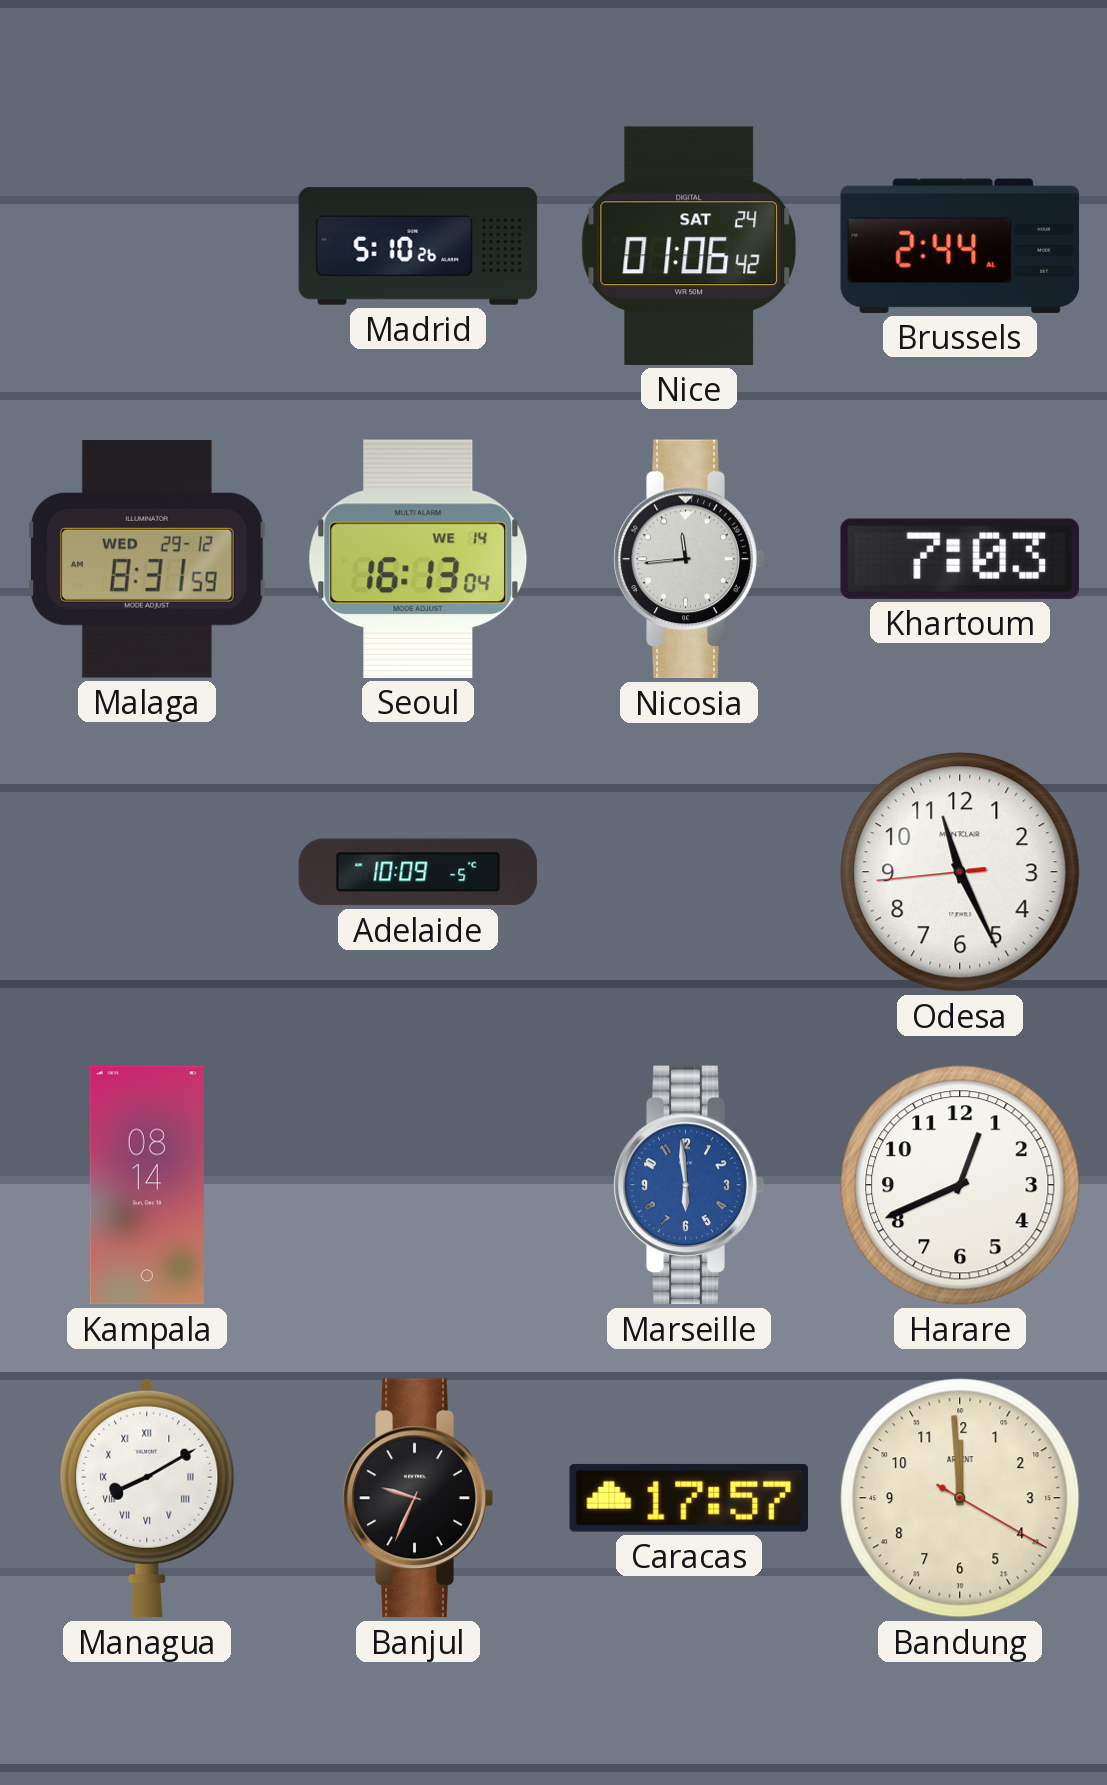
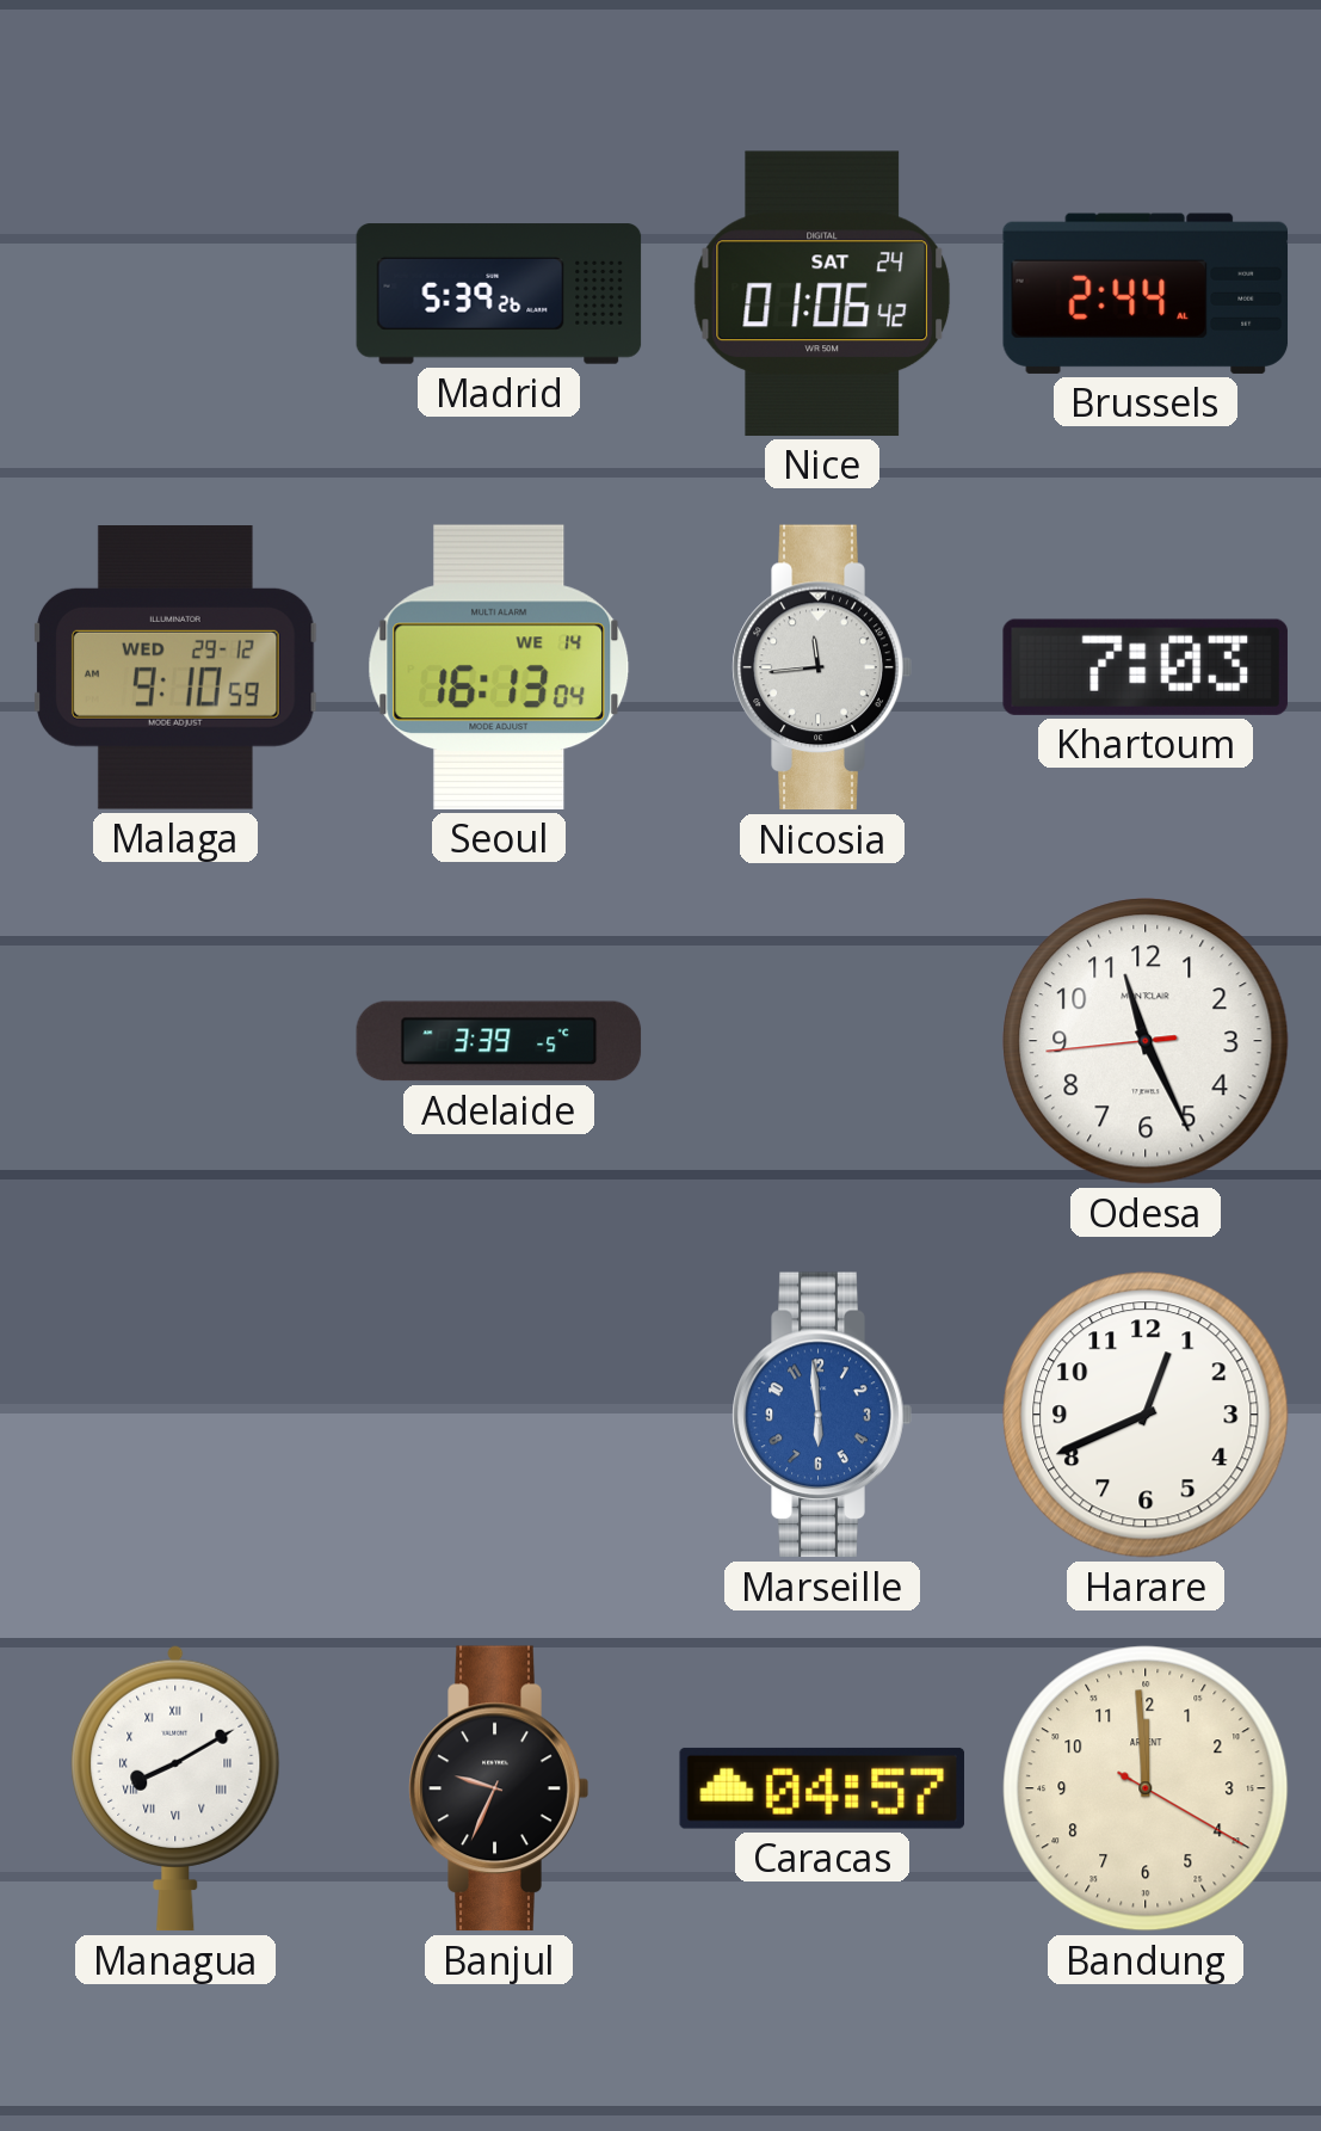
Madrid: 5:10 -> 5:39
Malaga: 8:31 -> 9:10
Adelaide: 10:09 -> 3:39
Kampala: 08:14 -> none
Caracas: 17:57 -> 04:57
